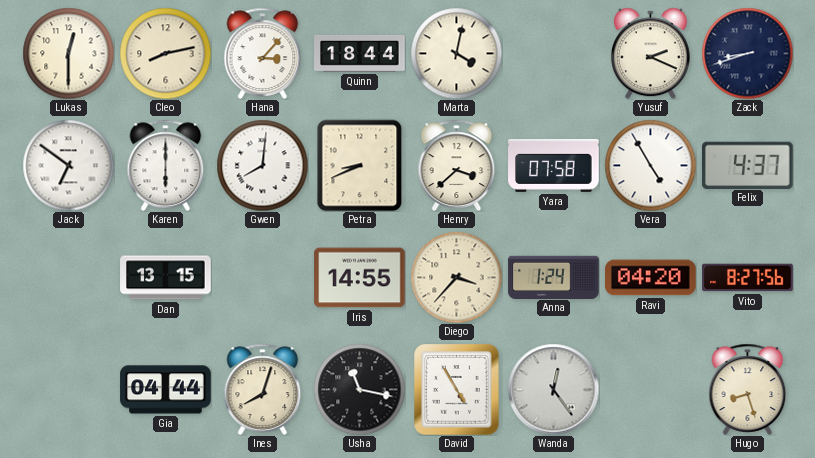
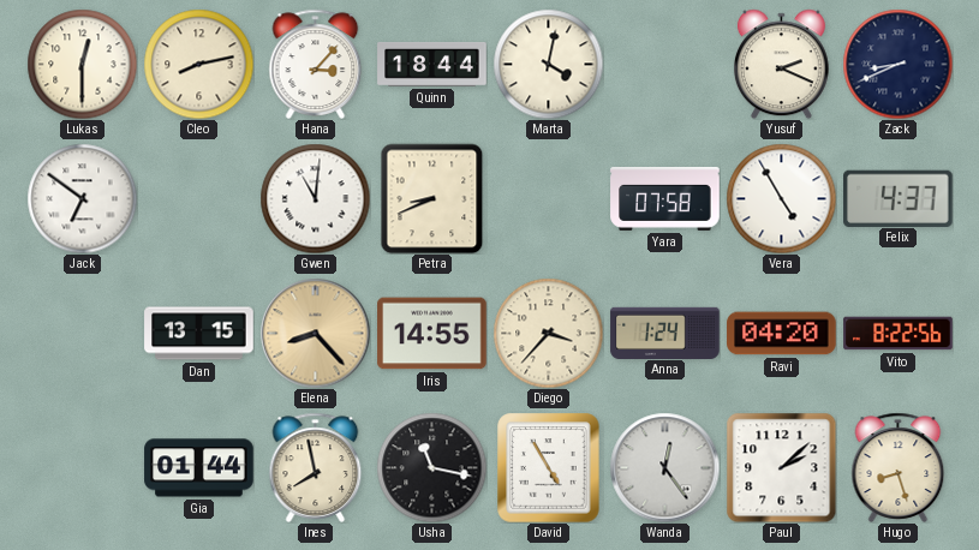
Zack: 8:42 -> 8:41
Karen: 6:00 -> none
Gwen: 8:01 -> 11:01
Henry: 3:38 -> none
Elena: none -> 8:23
Vito: 8:27 -> 8:22
Gia: 04:44 -> 01:44
Ines: 8:03 -> 7:58
Paul: none -> 2:08
